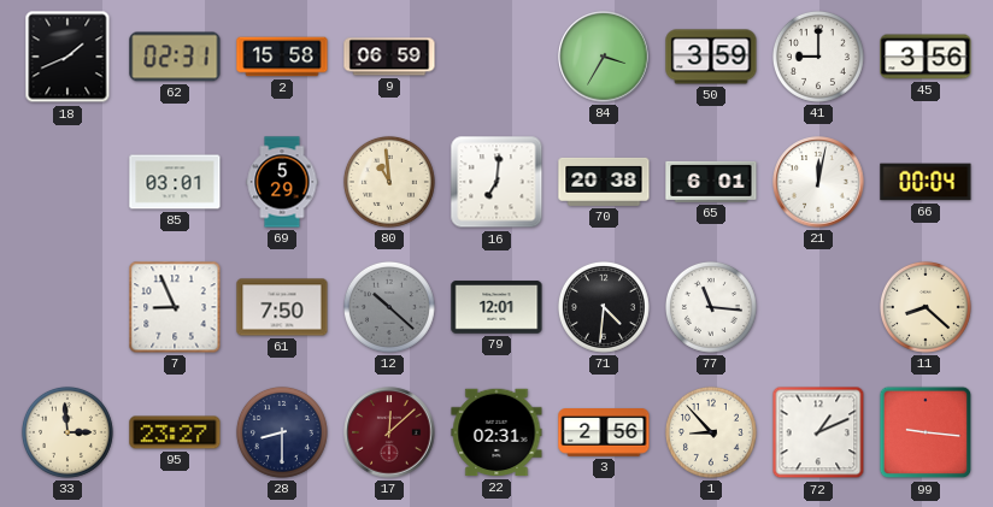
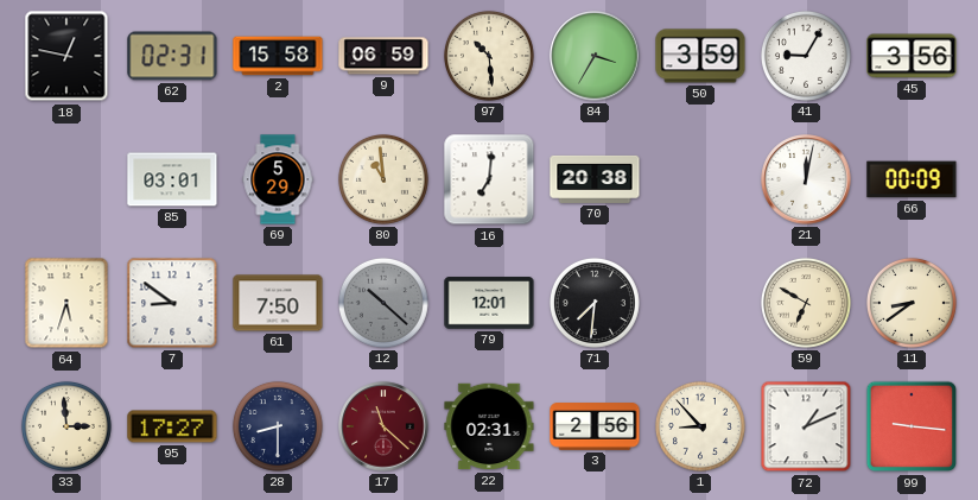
18: 1:41 -> 12:47
97: none -> 10:29
41: 9:00 -> 9:05
65: 6:01 -> none
66: 00:04 -> 00:09
64: none -> 5:33
7: 8:56 -> 8:51
71: 4:31 -> 7:31
77: 11:16 -> none
59: none -> 6:50
11: 8:22 -> 8:39
95: 23:27 -> 17:27
17: 12:08 -> 11:22
